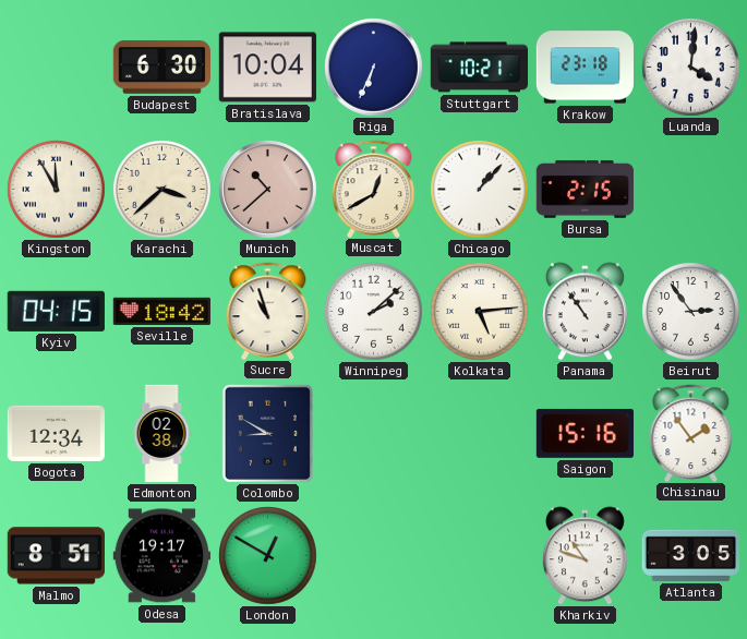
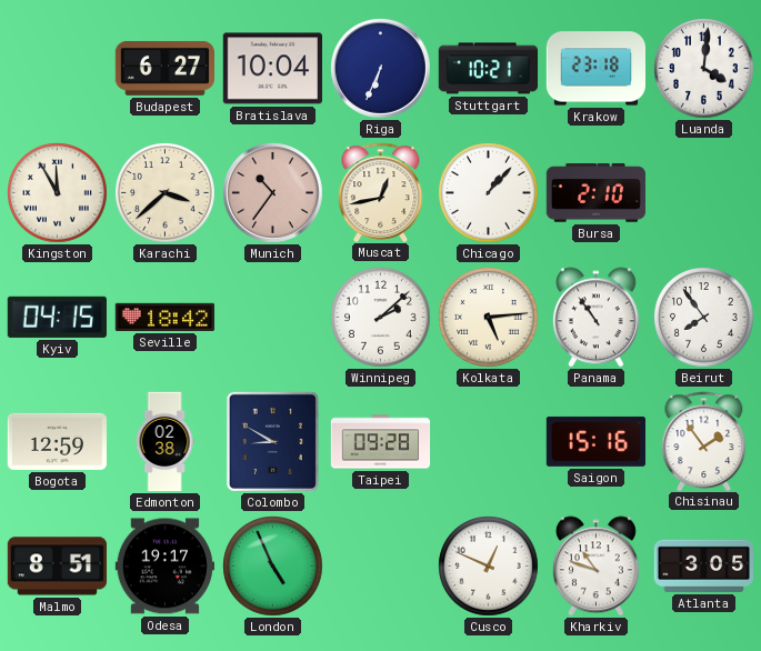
Budapest: 6:30 -> 6:27
Munich: 10:38 -> 10:36
Muscat: 12:40 -> 12:43
Bursa: 2:15 -> 2:10
Sucre: 10:57 -> none
Beirut: 2:54 -> 7:54
Bogota: 12:34 -> 12:59
Taipei: none -> 09:28
London: 12:50 -> 4:56
Cusco: none -> 12:49
